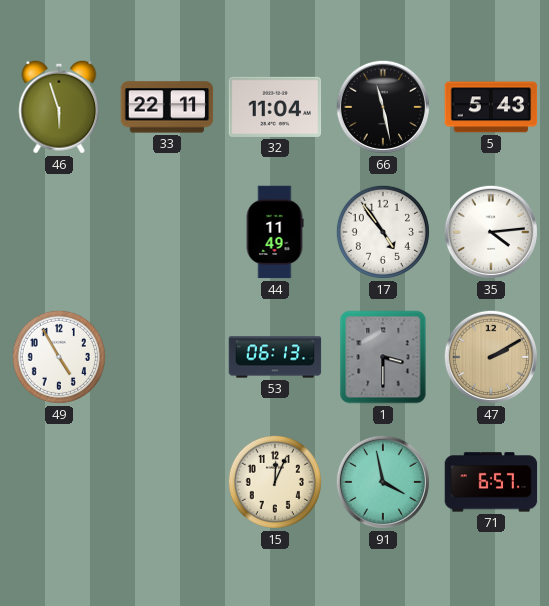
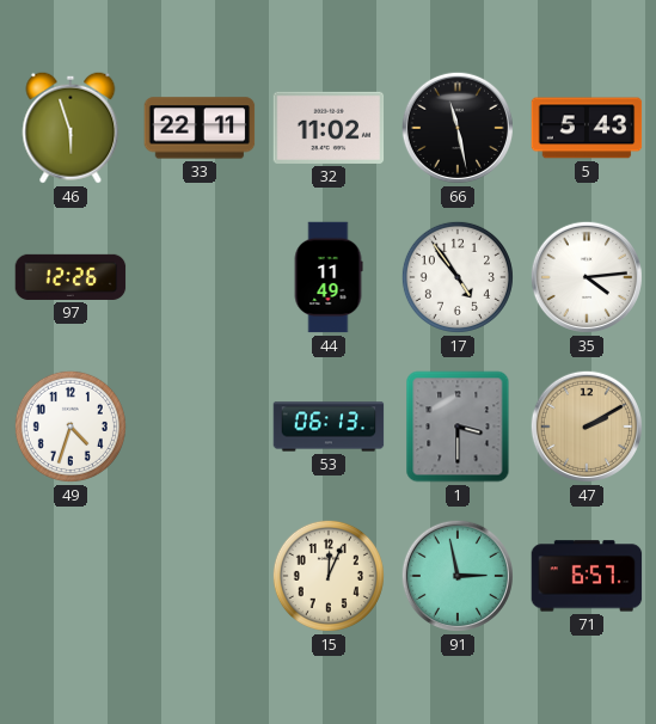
32: 11:04 -> 11:02
97: none -> 12:26
49: 4:55 -> 4:33
91: 3:58 -> 2:58
